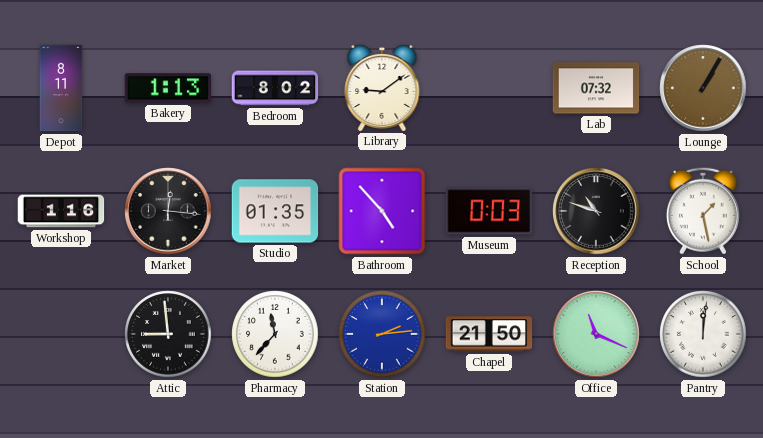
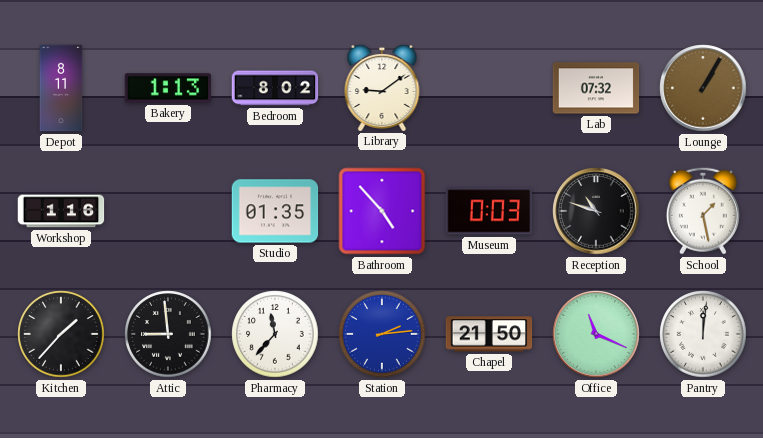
Market: 12:16 -> none
Kitchen: none -> 1:37
